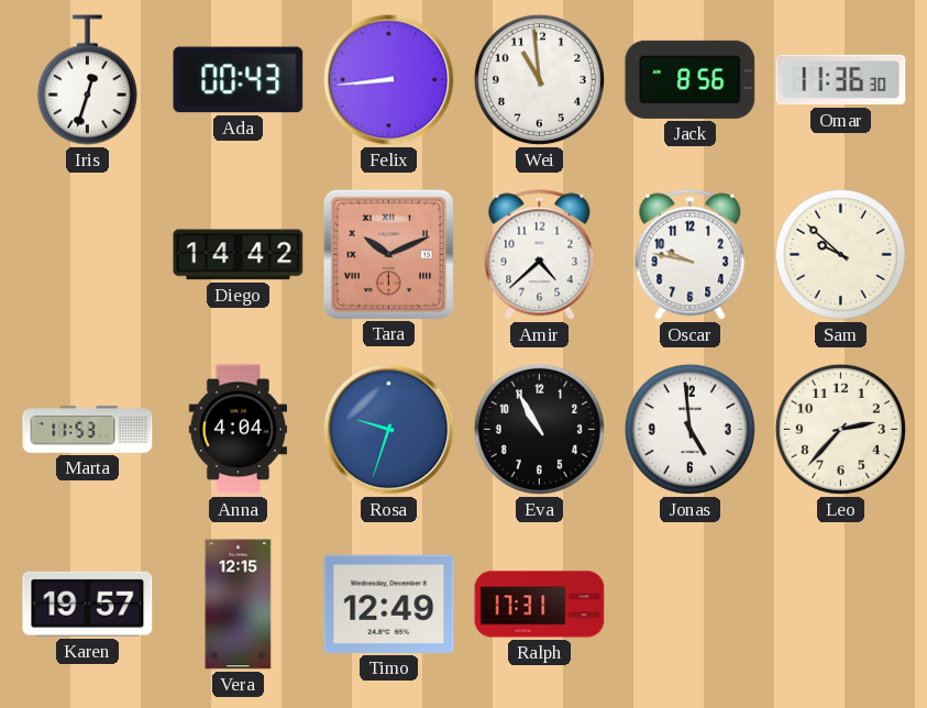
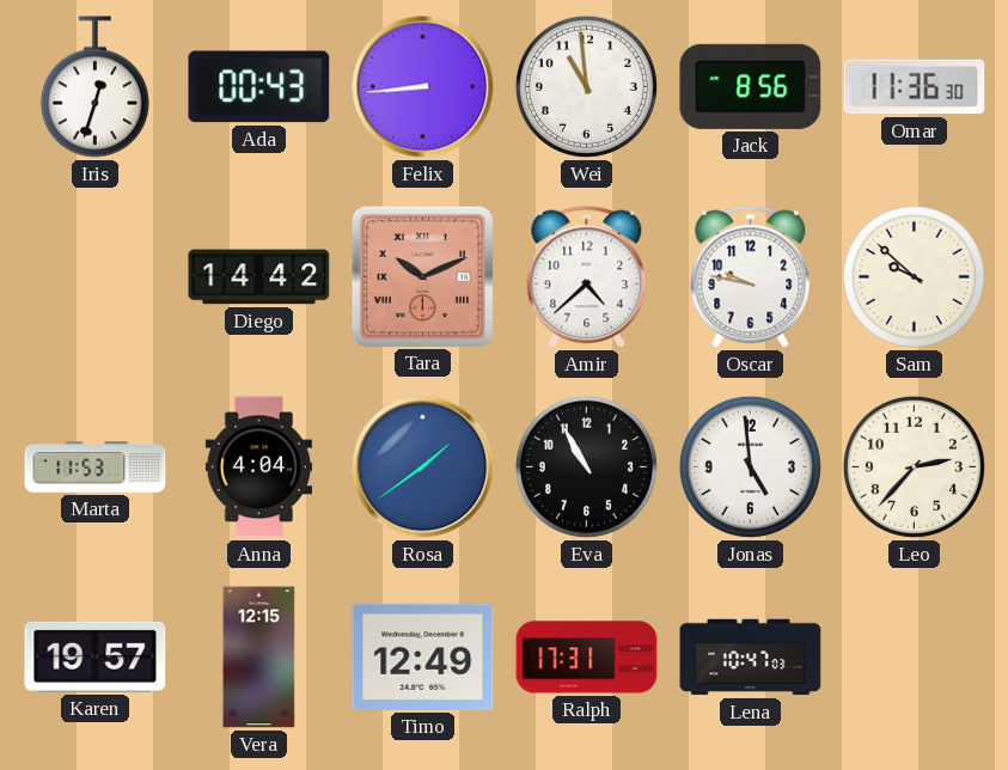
Rosa: 9:33 -> 1:39
Lena: none -> 10:47
